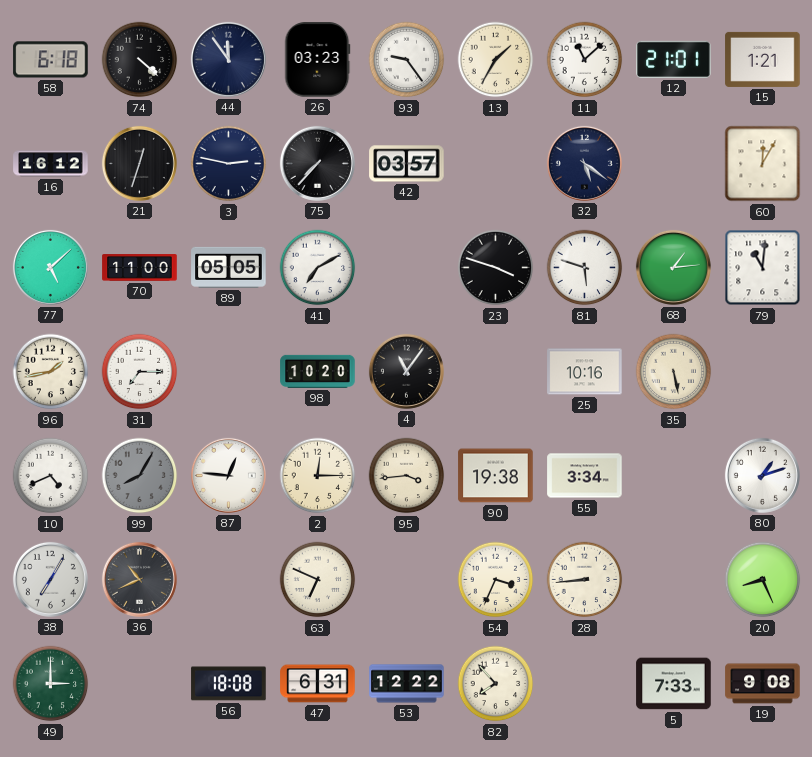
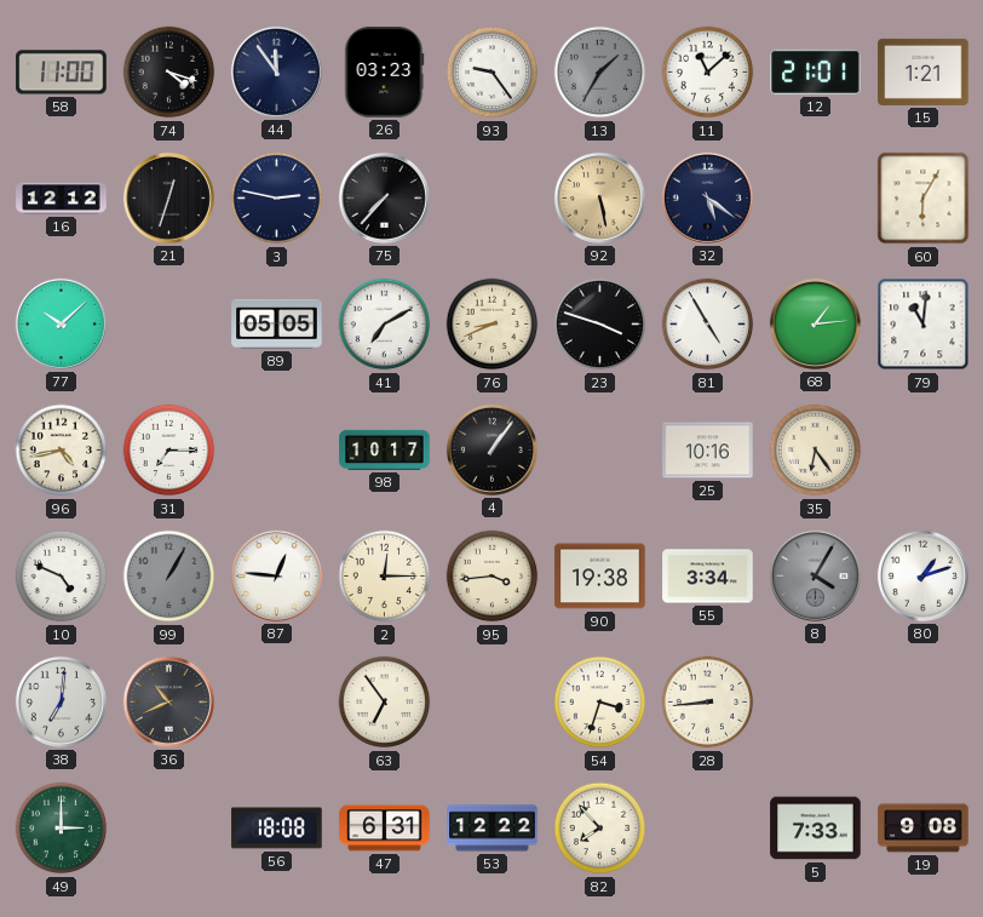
58: 6:18 -> 11:00
74: 4:22 -> 4:18
13 dial: cream -> grey
16: 16:12 -> 12:12
42: 03:57 -> none
92: none -> 5:28
60: 12:05 -> 6:05
77: 5:08 -> 10:08
70: 11:00 -> none
76: none -> 8:41
81: 5:48 -> 4:55
96: 1:43 -> 4:43
98: 10:20 -> 10:17
4: 11:06 -> 1:06
35: 5:28 -> 6:24
10: 4:41 -> 4:49
99: 8:05 -> 1:05
8: none -> 4:05
38: 7:05 -> 7:01
63: 6:49 -> 6:54
54: 3:34 -> 3:33
20: 8:26 -> none
